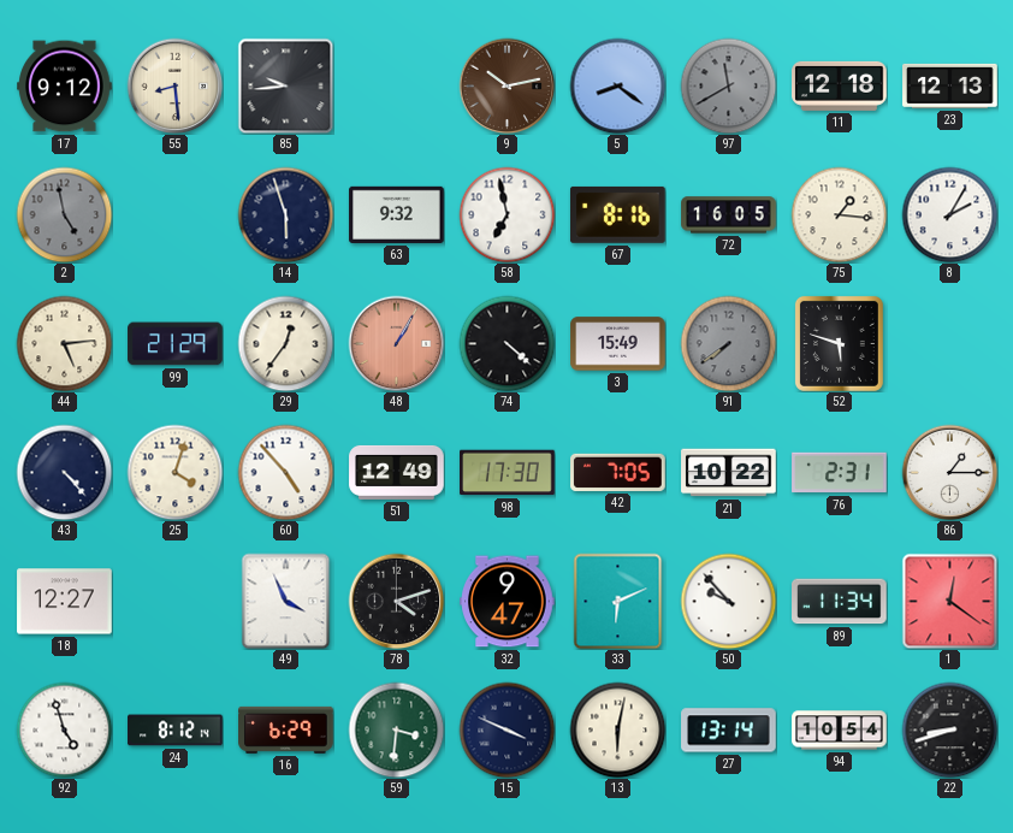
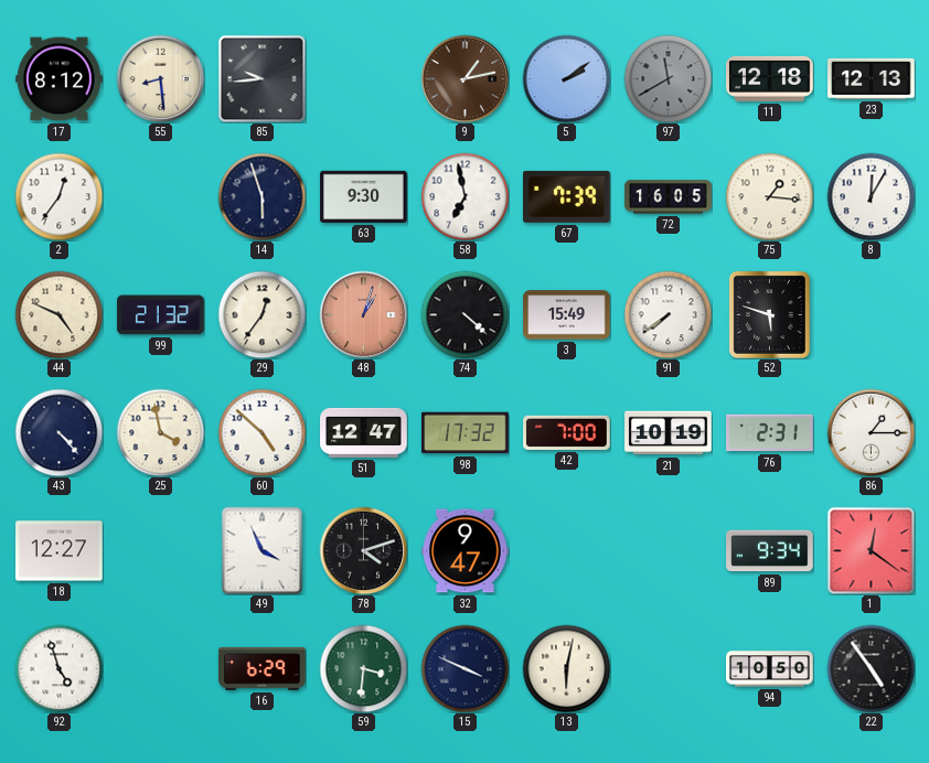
17: 9:12 -> 8:12
9: 10:13 -> 1:13
5: 8:21 -> 2:09
2: 4:58 -> 12:36
2 dial: grey -> white
63: 9:32 -> 9:30
67: 8:16 -> 7:39
8: 2:05 -> 12:05
44: 5:14 -> 4:49
99: 21:29 -> 21:32
48: 1:05 -> 1:03
91 dial: grey -> white
25: 4:03 -> 3:58
60: 4:53 -> 4:52
51: 12:49 -> 12:47
98: 17:30 -> 17:32
42: 7:05 -> 7:00
21: 10:22 -> 10:19
33: 6:11 -> none
50: 9:53 -> none
89: 11:34 -> 9:34
24: 8:12 -> none
27: 13:14 -> none
94: 10:54 -> 10:50
22: 8:42 -> 4:54
